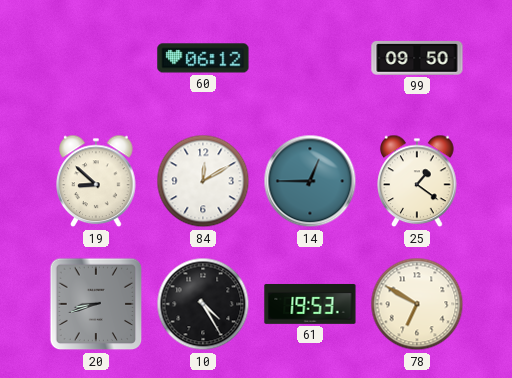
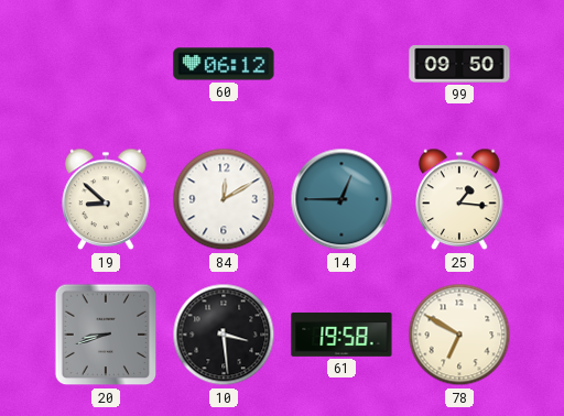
25: 1:21 -> 1:16
10: 4:25 -> 3:29
61: 19:53 -> 19:58
